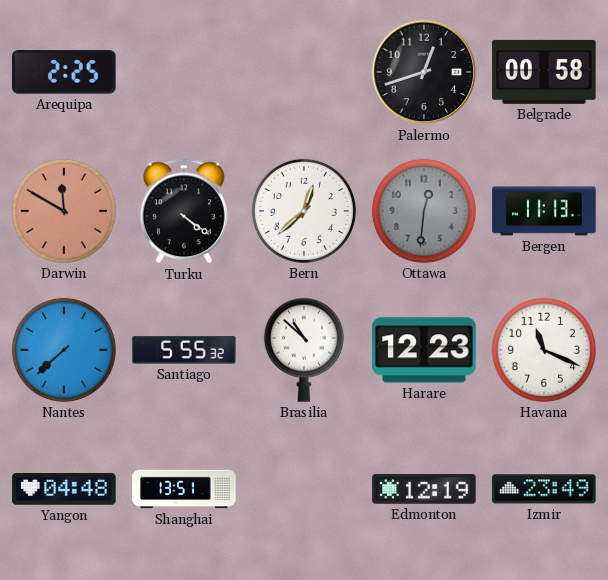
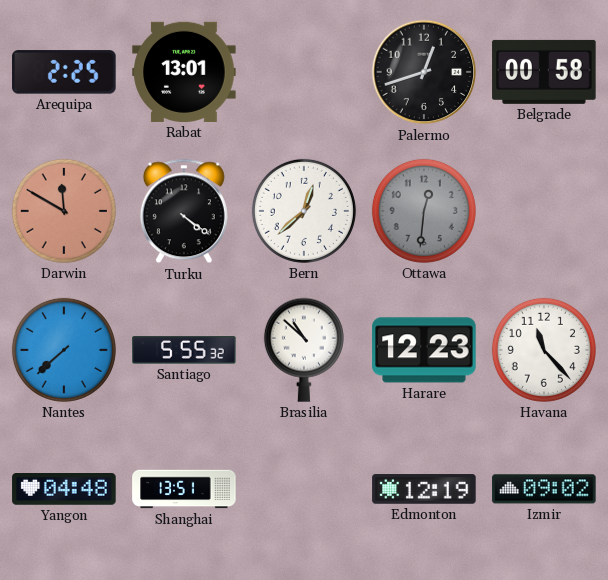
Rabat: none -> 13:01
Bergen: 11:13 -> none
Havana: 11:19 -> 11:23
Izmir: 23:49 -> 09:02
